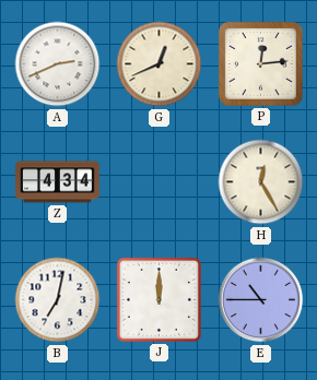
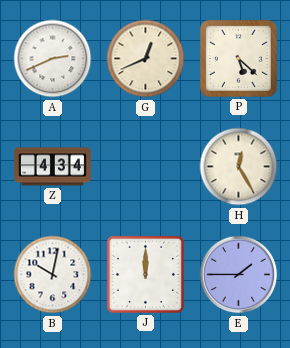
P: 12:14 -> 5:22
B: 7:02 -> 10:02
E: 10:45 -> 1:45
